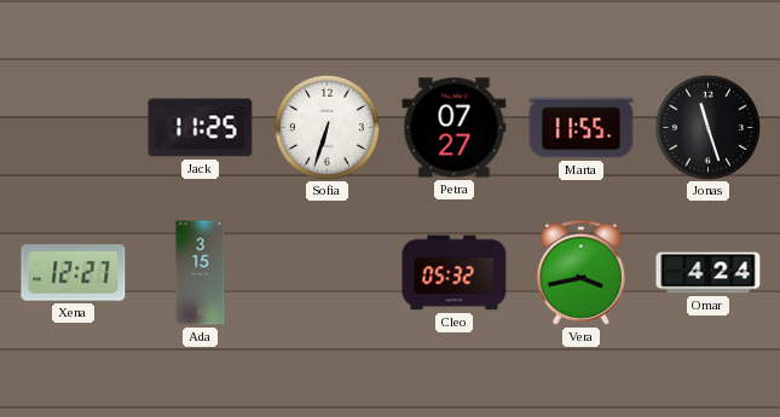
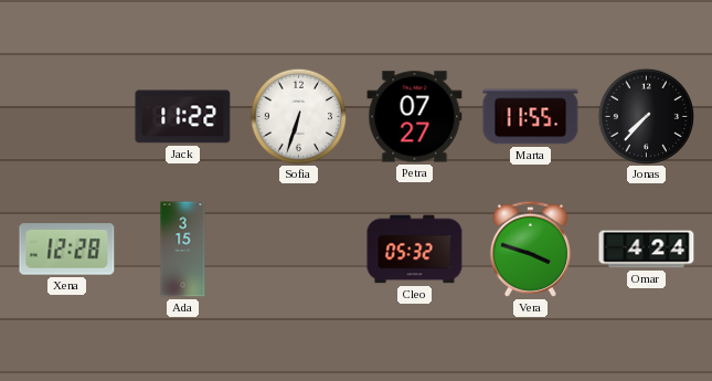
Jack: 11:25 -> 11:22
Jonas: 11:27 -> 7:37
Xena: 12:27 -> 12:28
Vera: 3:43 -> 3:48
